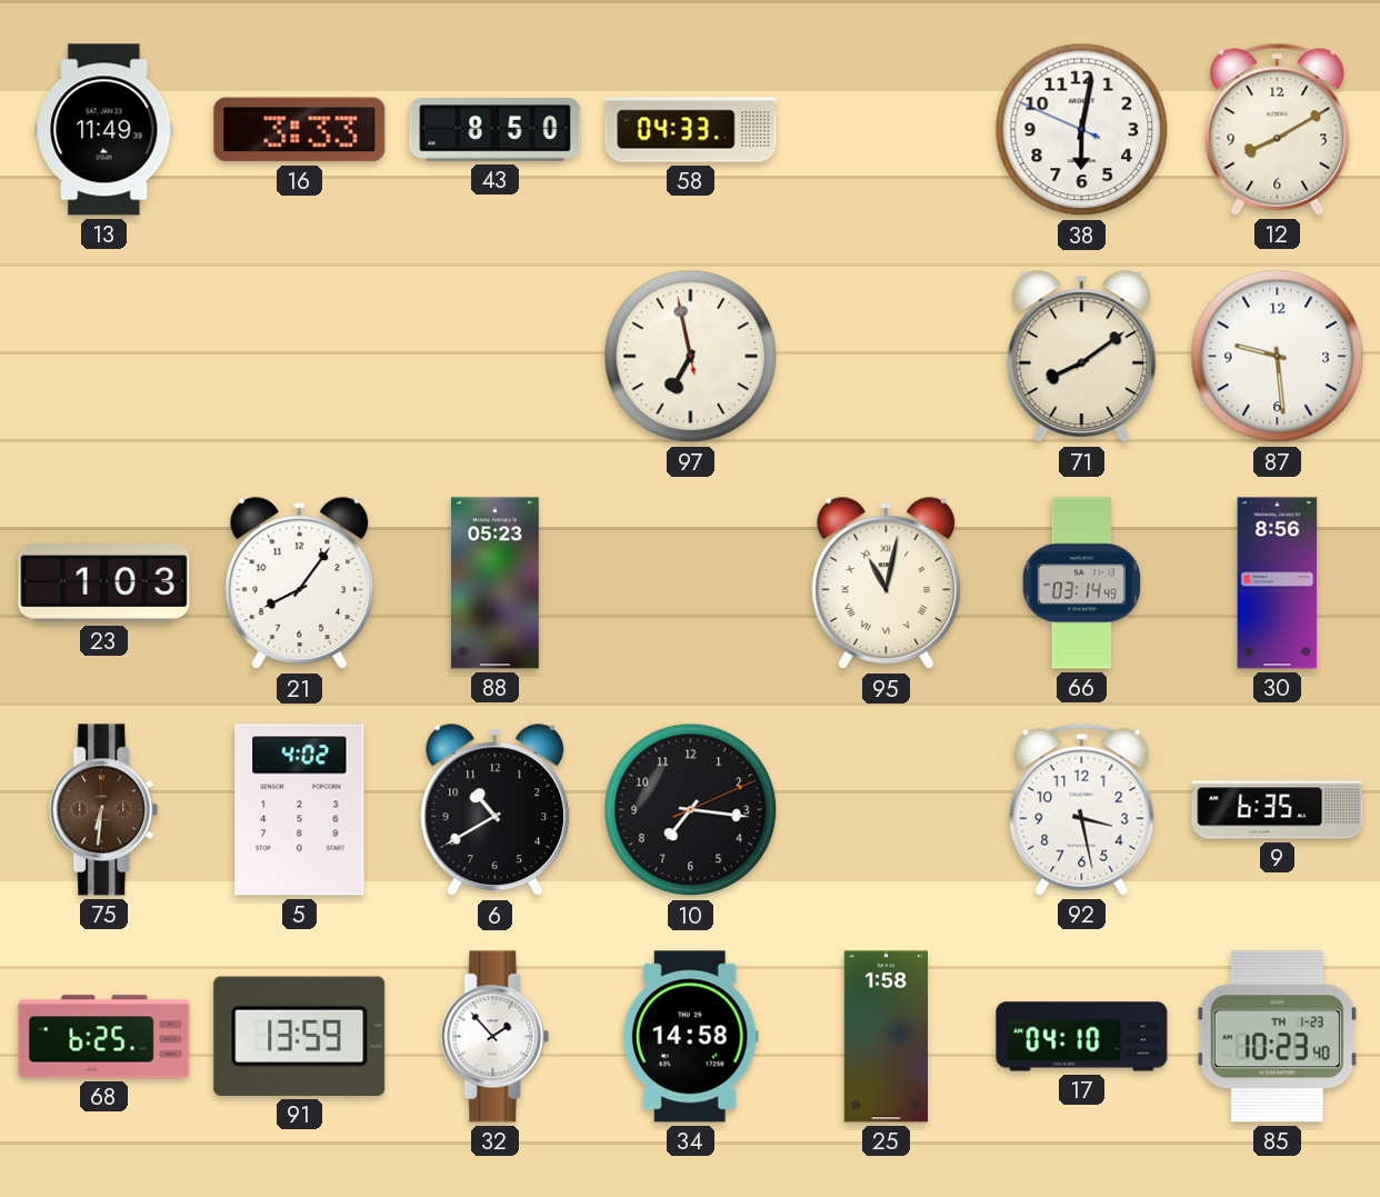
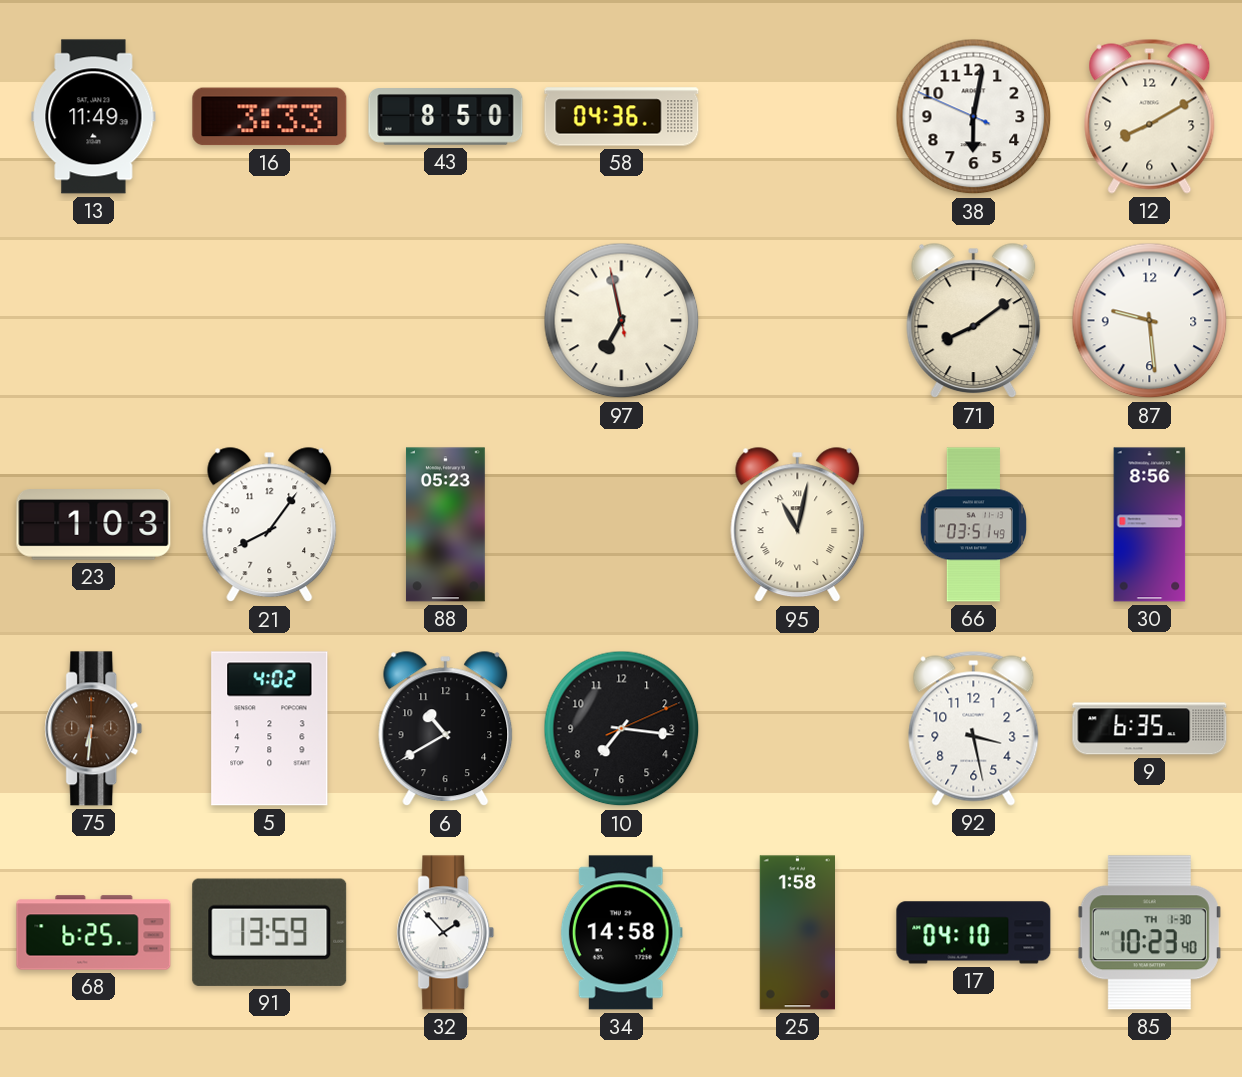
58: 04:33 -> 04:36
66: 03:14 -> 03:51
85 date: TH 1-23 -> TH 1-30
